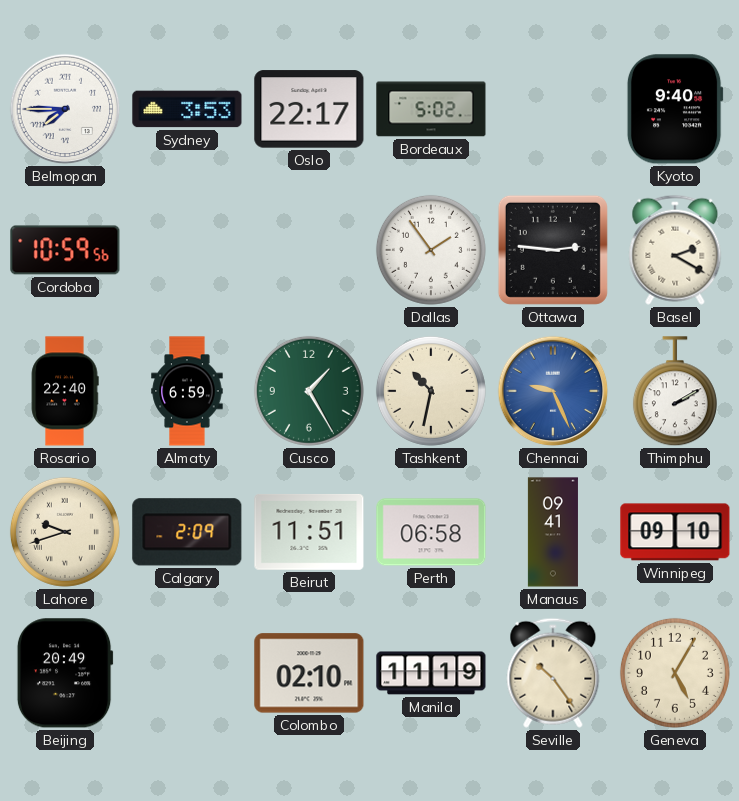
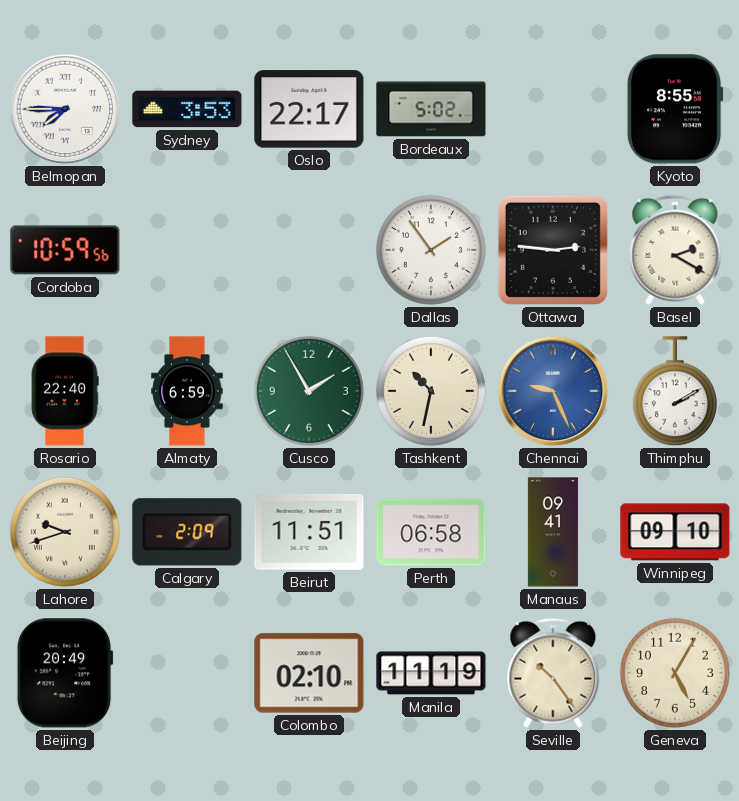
Kyoto: 9:40 -> 8:55
Cusco: 1:25 -> 1:55
